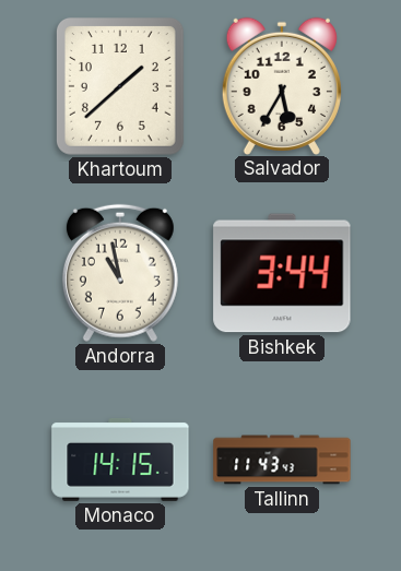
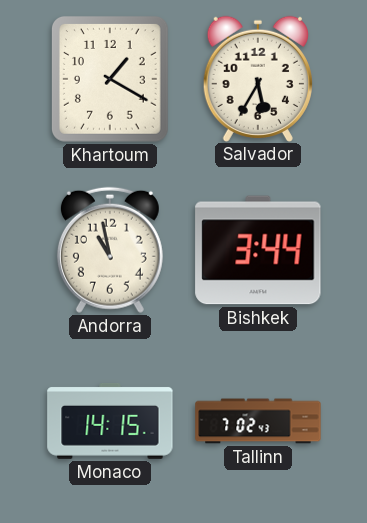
Khartoum: 1:38 -> 1:20
Tallinn: 11:43 -> 7:02
